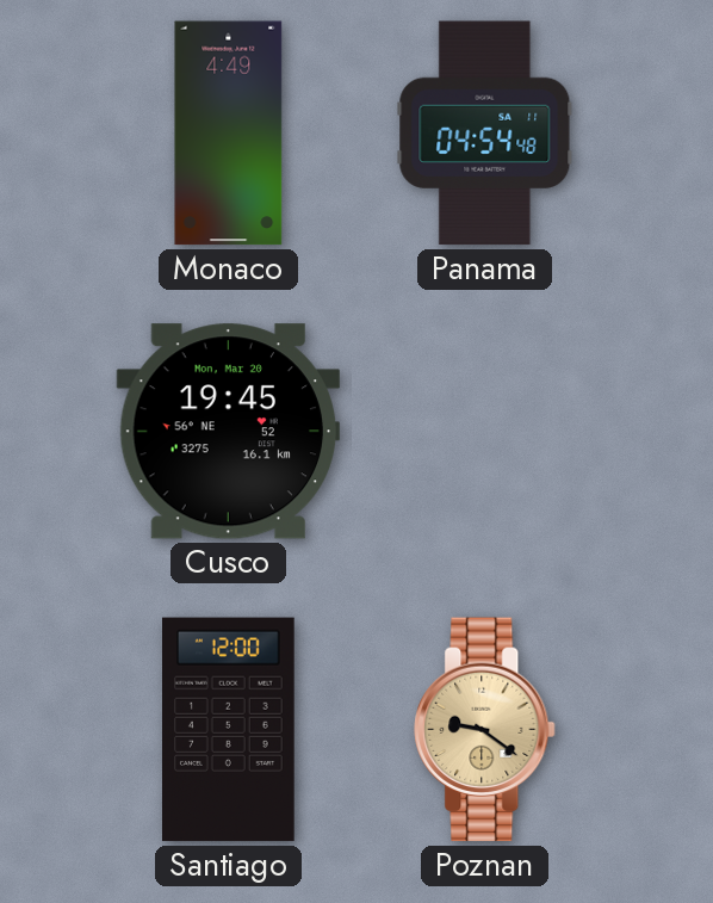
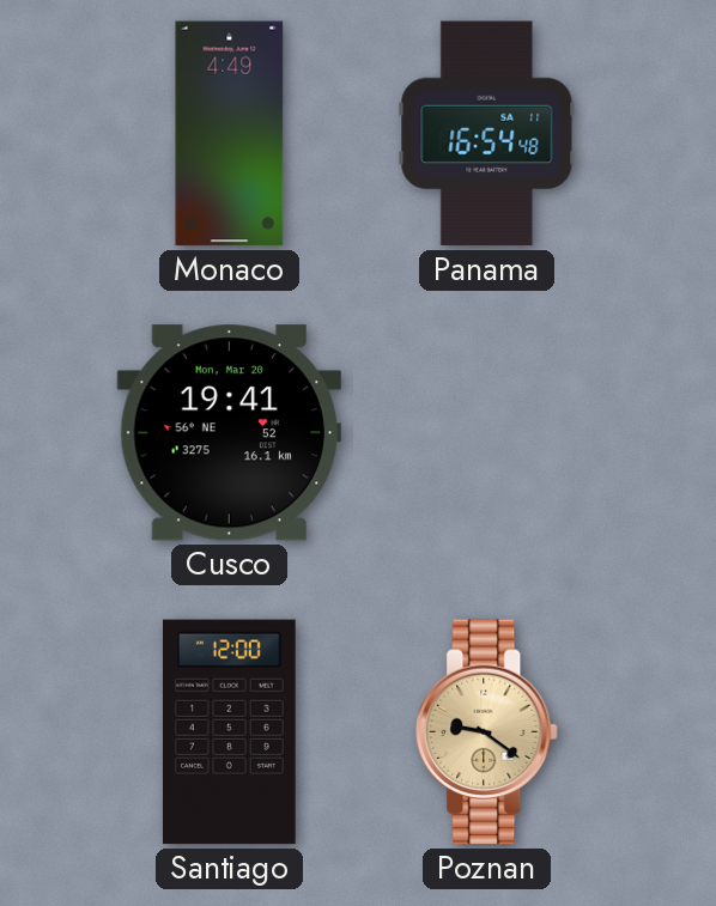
Panama: 04:54 -> 16:54
Cusco: 19:45 -> 19:41
